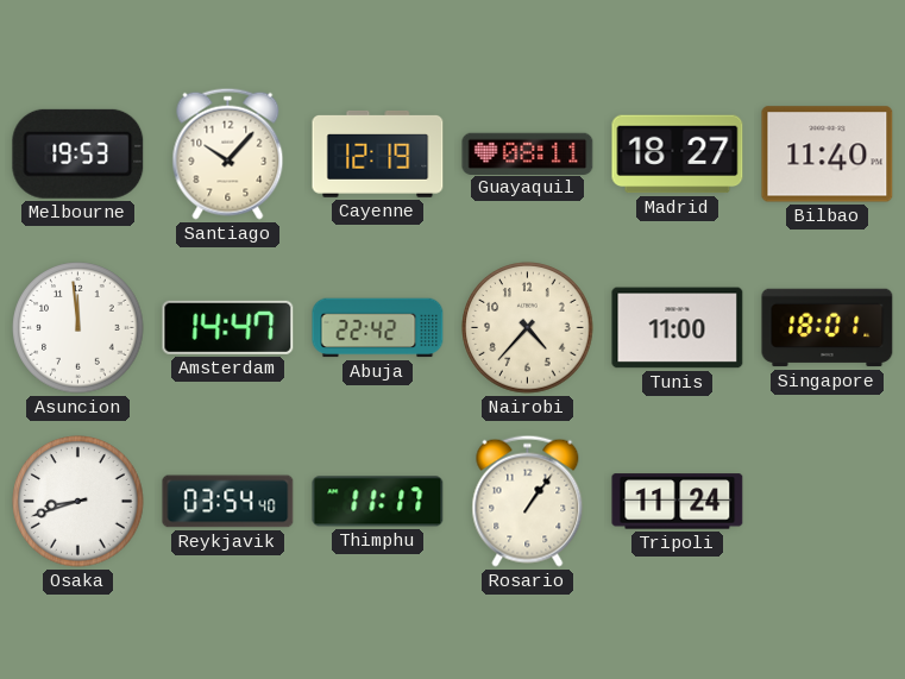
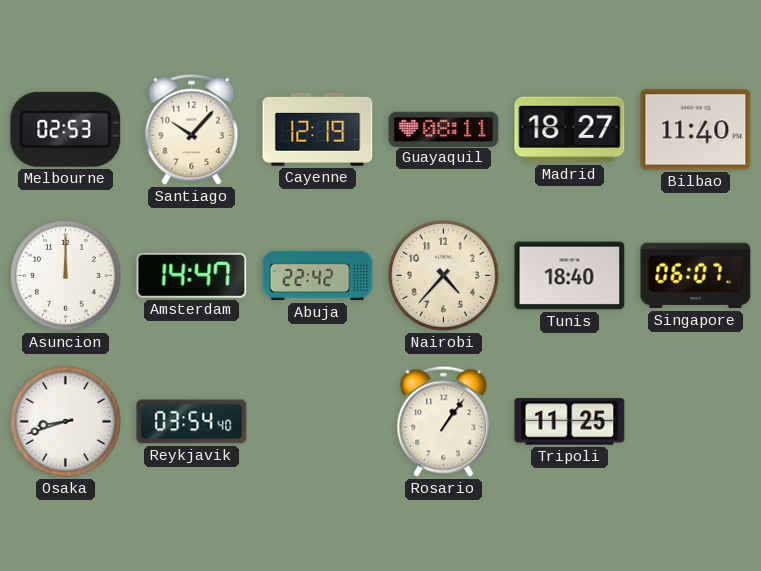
Melbourne: 19:53 -> 02:53
Asuncion: 11:59 -> 12:00
Tunis: 11:00 -> 18:40
Singapore: 18:01 -> 06:07
Thimphu: 11:17 -> none
Tripoli: 11:24 -> 11:25
